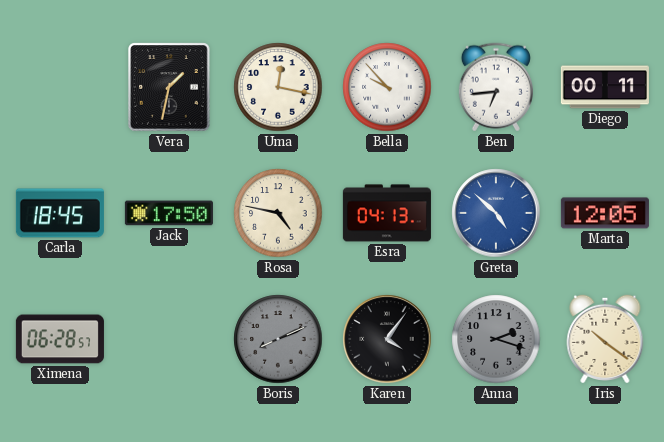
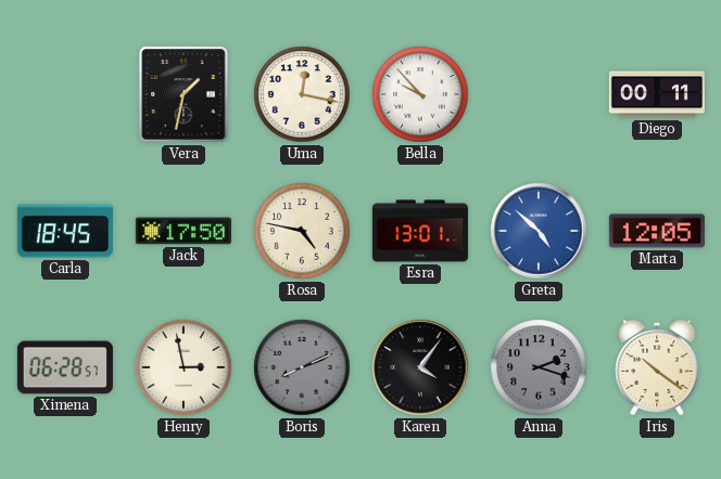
Ben: 6:44 -> none
Esra: 04:13 -> 13:01
Henry: none -> 2:58
